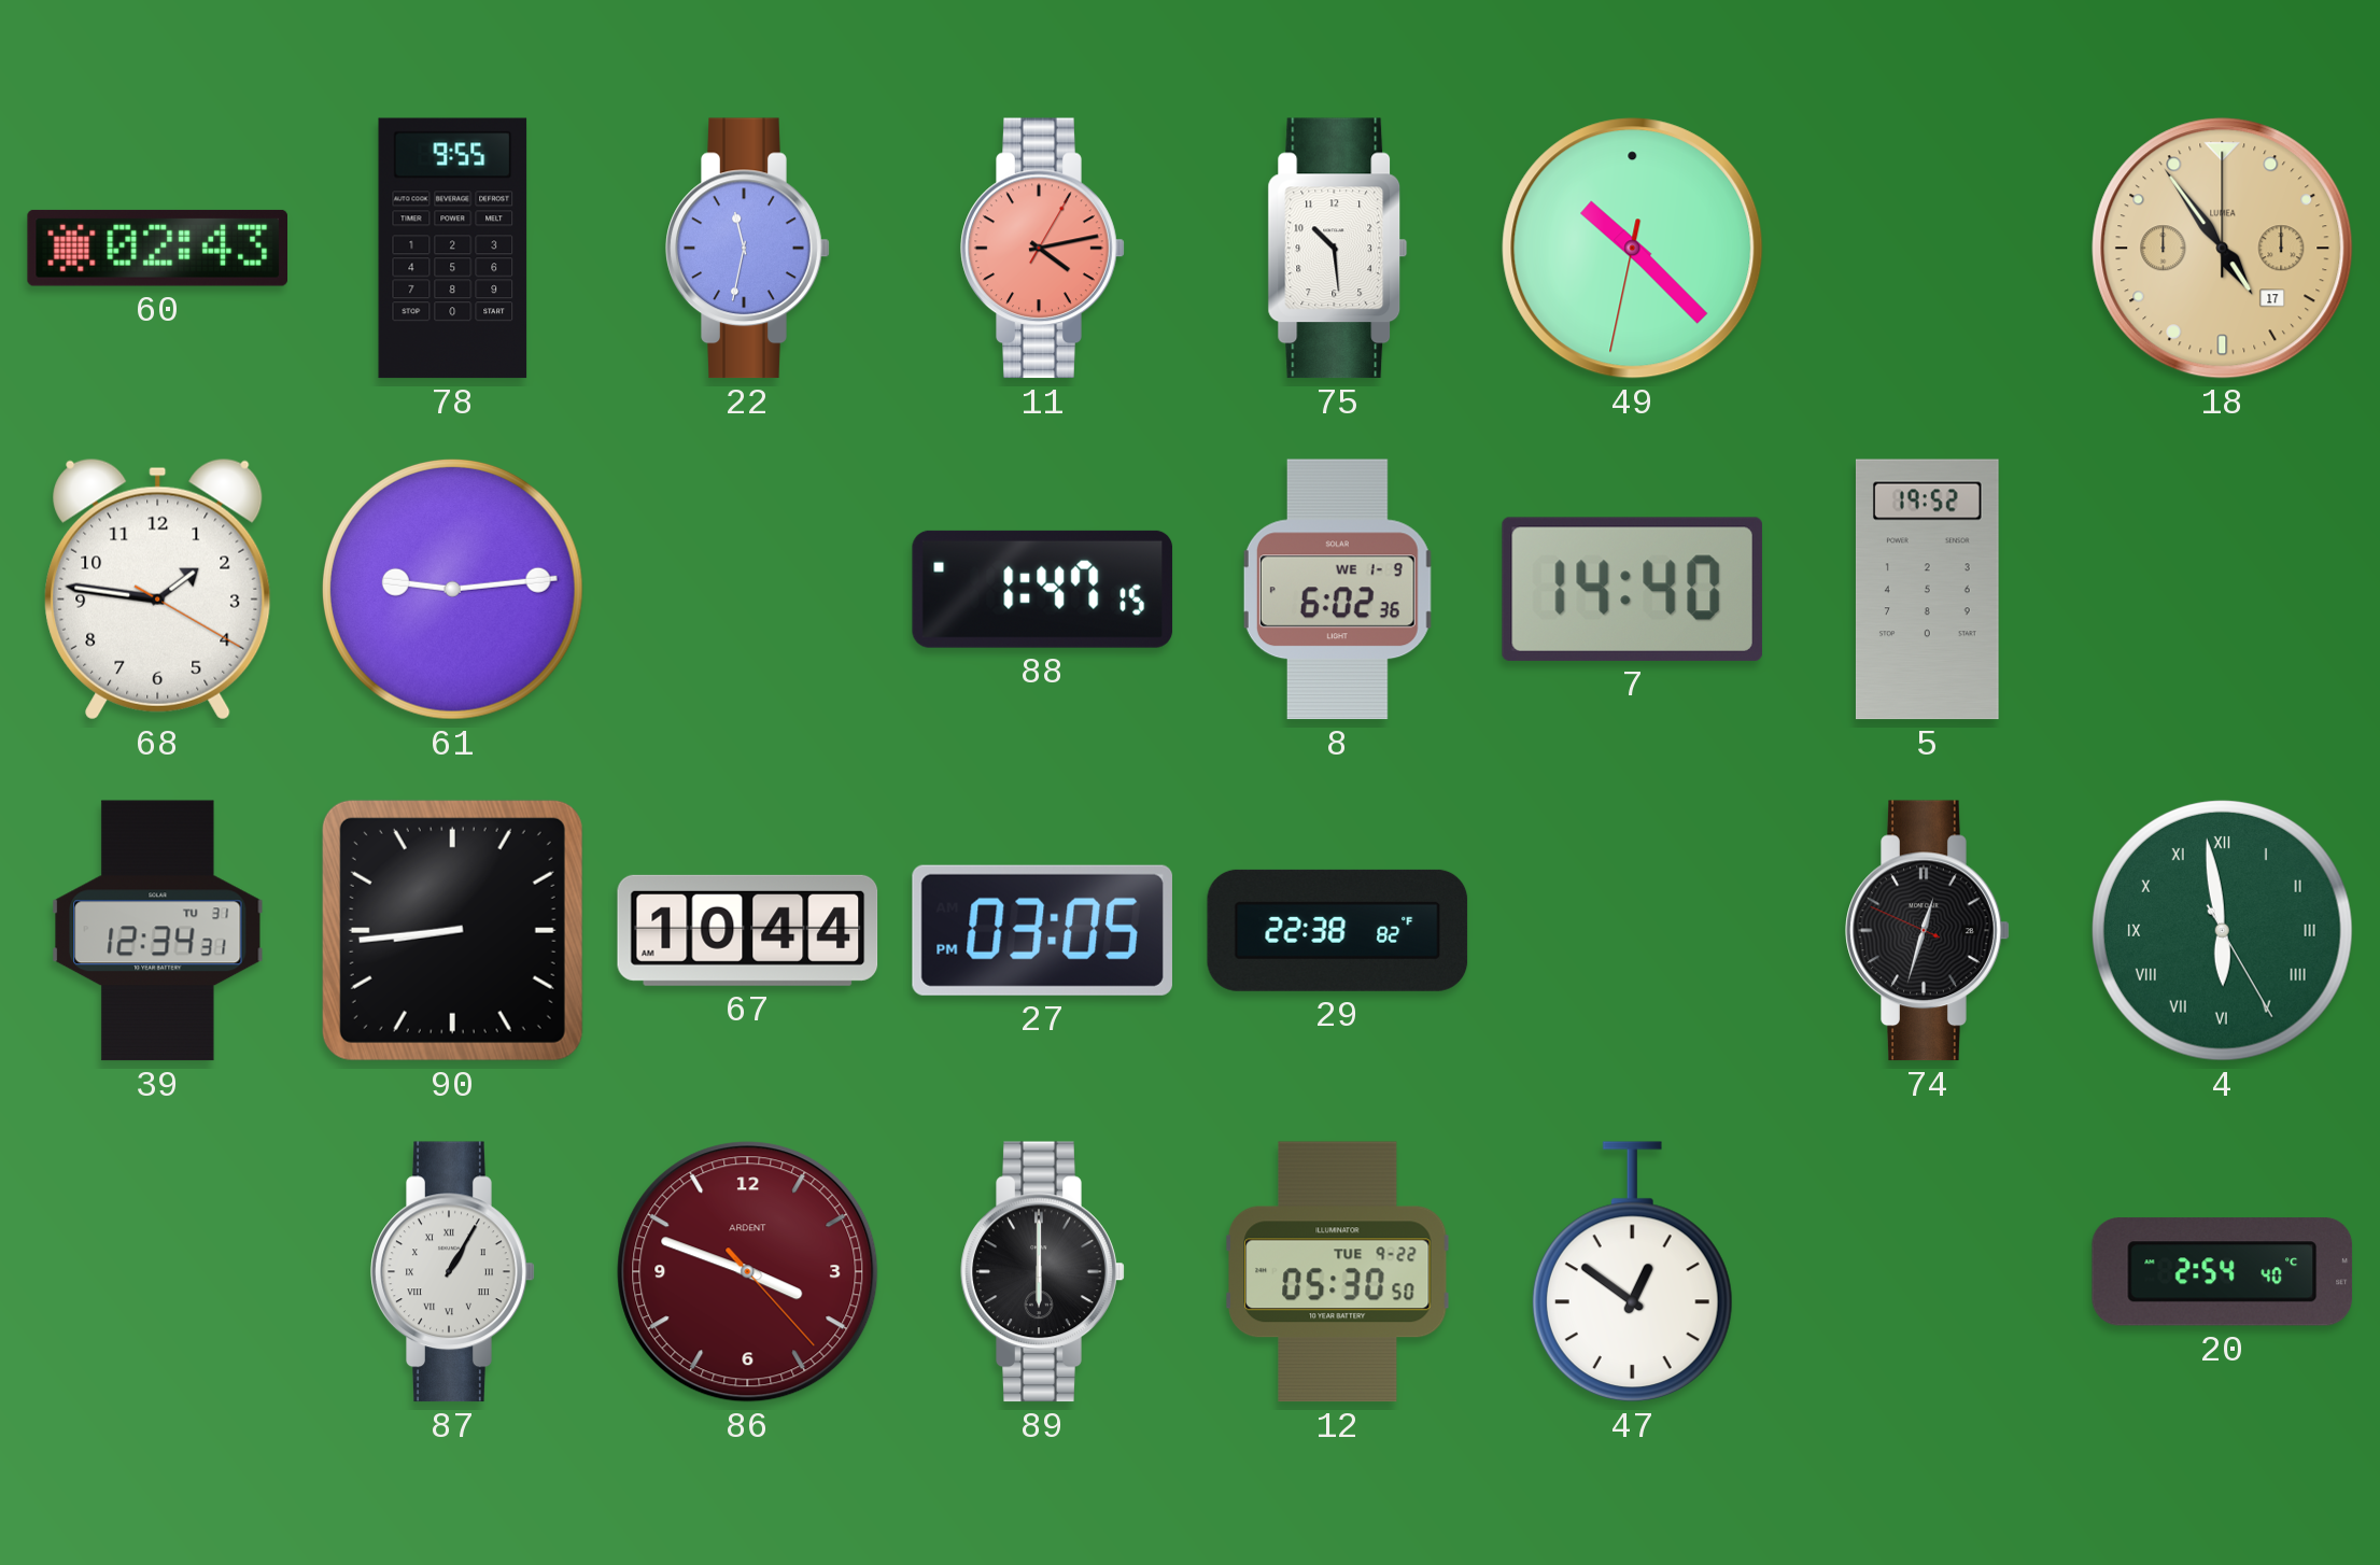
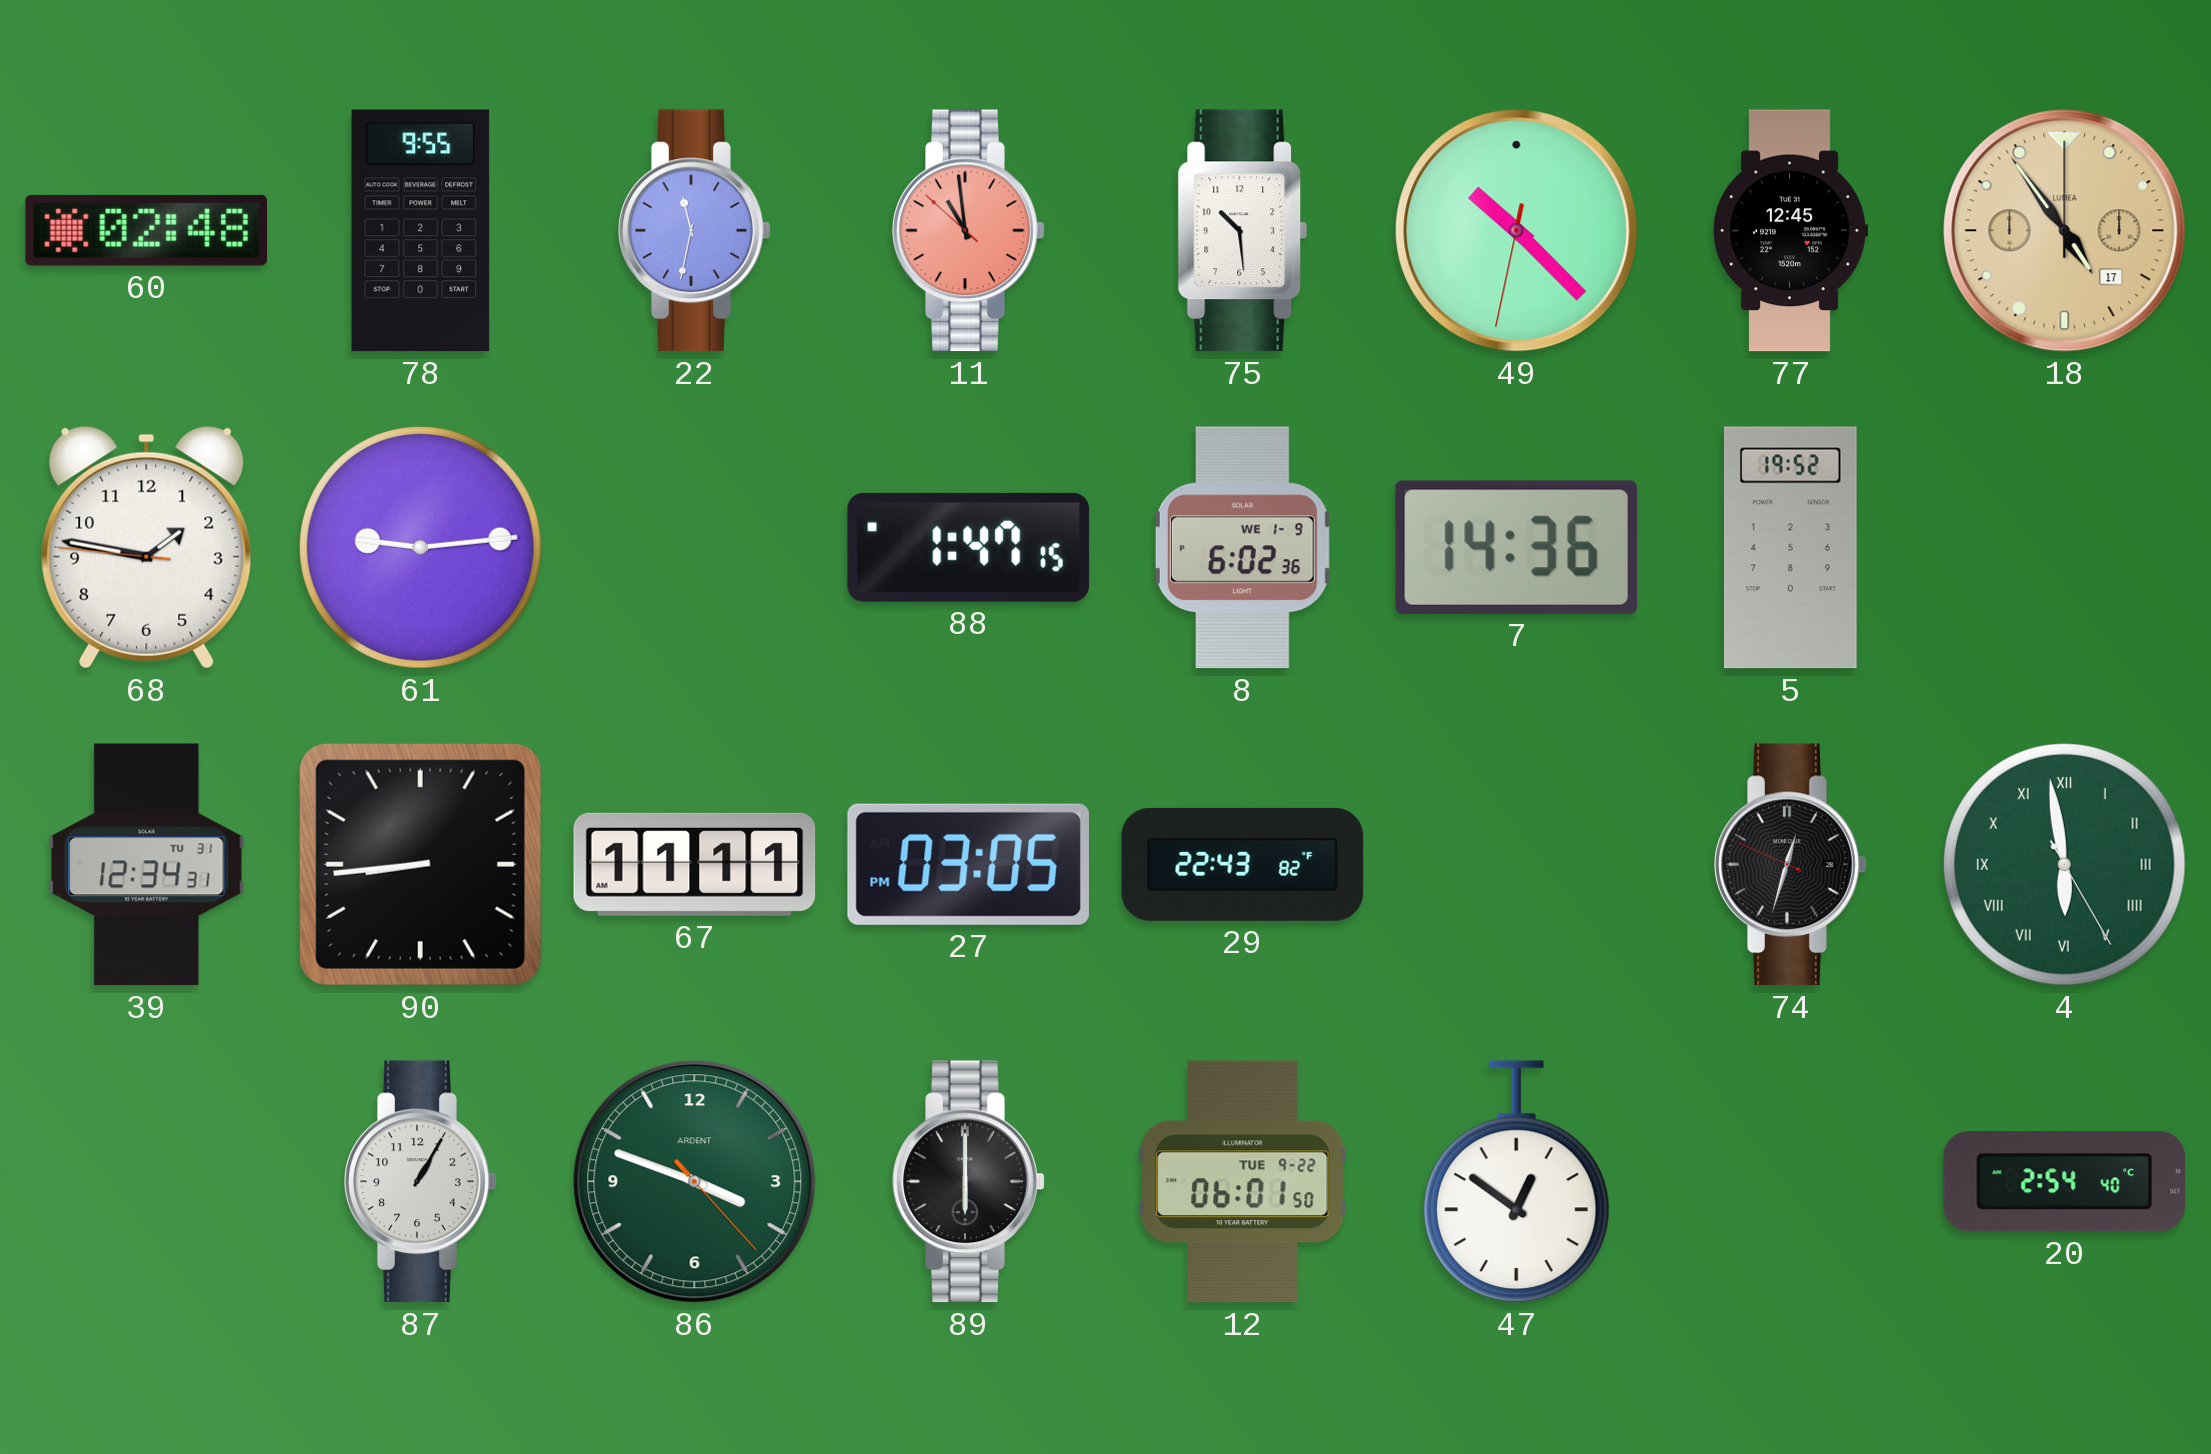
60: 02:43 -> 02:48
11: 4:13 -> 10:58
77: none -> 12:45
68: 1:46:20 -> 1:46:46
7: 14:40 -> 14:36
67: 10:44 -> 11:11
29: 22:38 -> 22:43
87 numerals: Roman -> Arabic
86 dial: burgundy -> green
12: 05:30 -> 06:01
